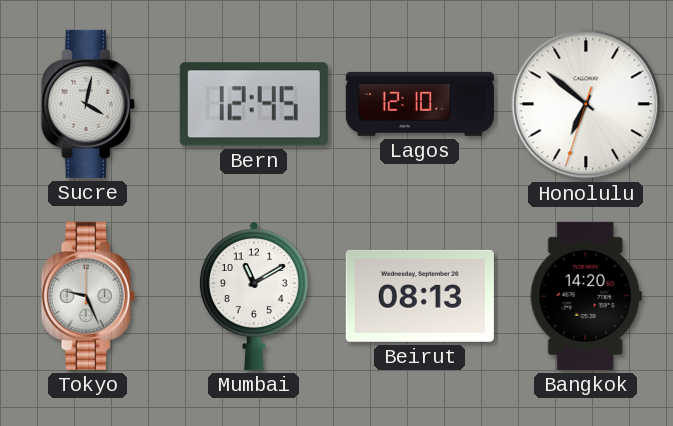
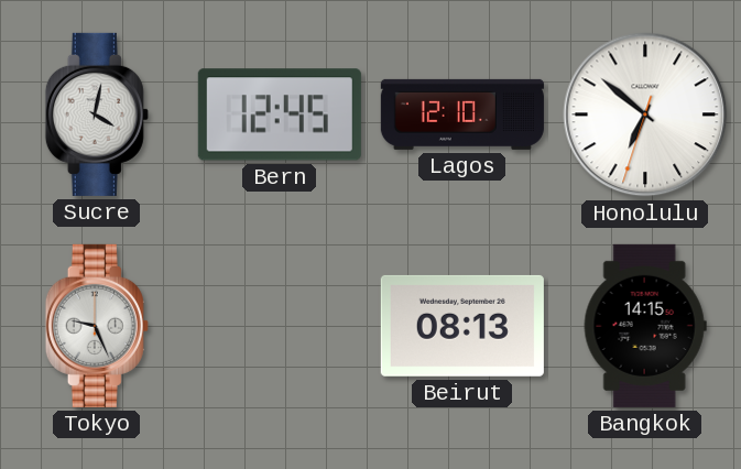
Mumbai: 11:10 -> none
Bangkok: 14:20 -> 14:15
